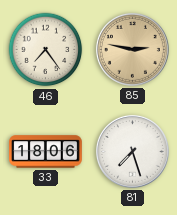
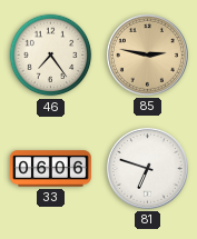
33: 18:06 -> 06:06
81: 7:27 -> 6:48
